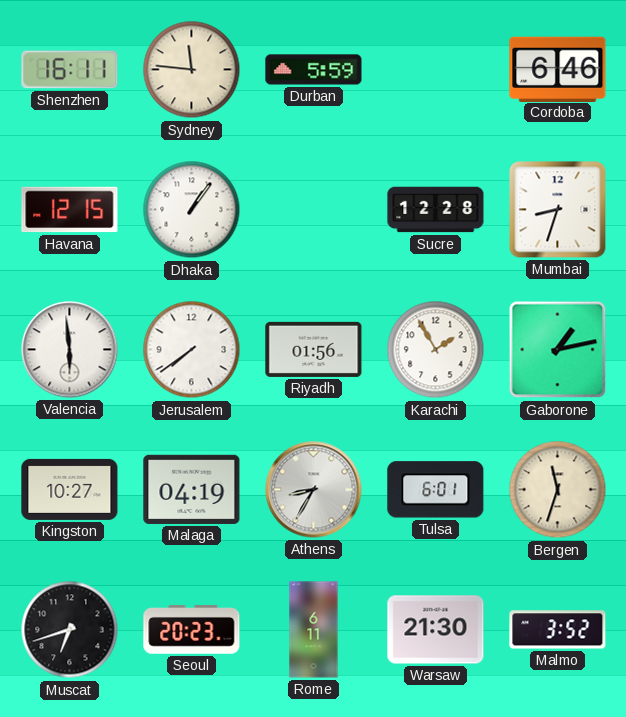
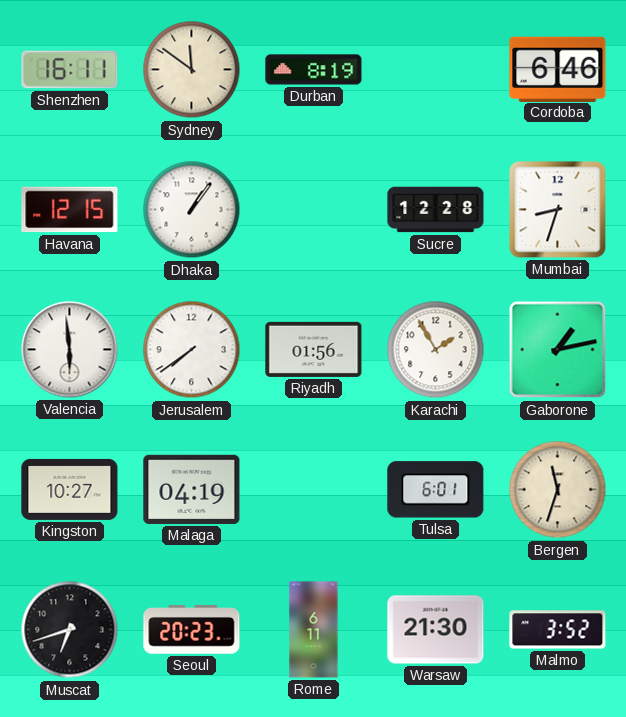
Sydney: 11:46 -> 11:51
Durban: 5:59 -> 8:19
Athens: 8:35 -> none
